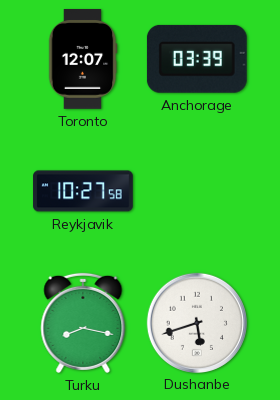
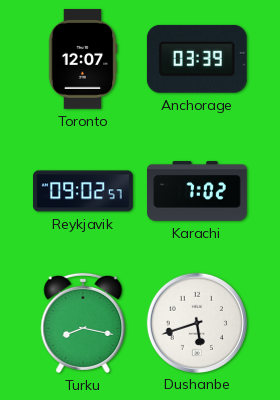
Reykjavik: 10:27 -> 09:02
Karachi: none -> 7:02
